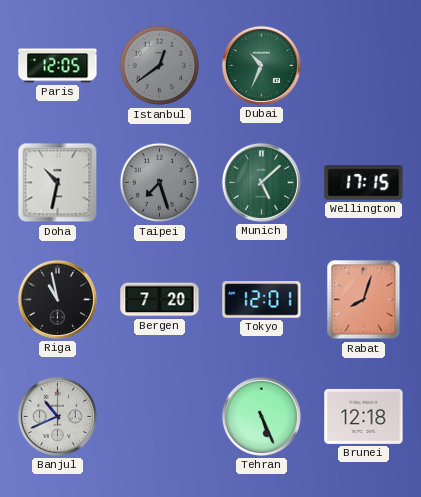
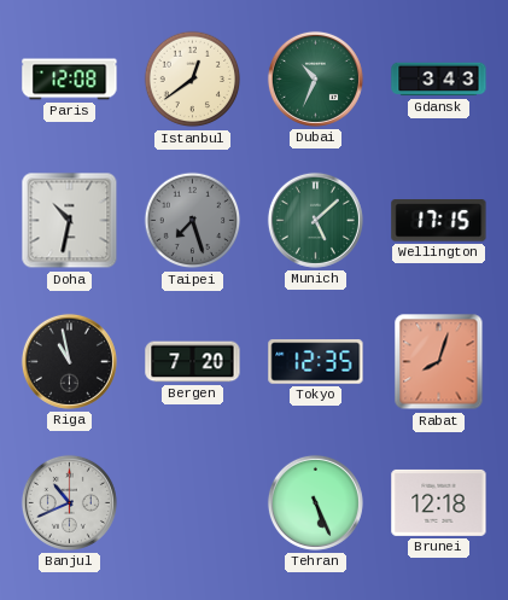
Paris: 12:05 -> 12:08
Istanbul dial: grey -> cream
Gdansk: none -> 3:43
Tokyo: 12:01 -> 12:35
